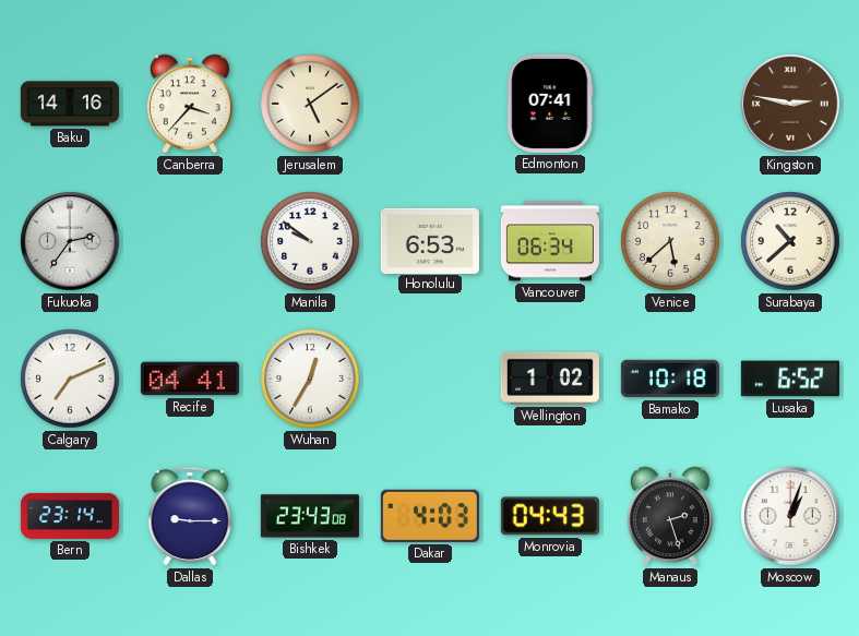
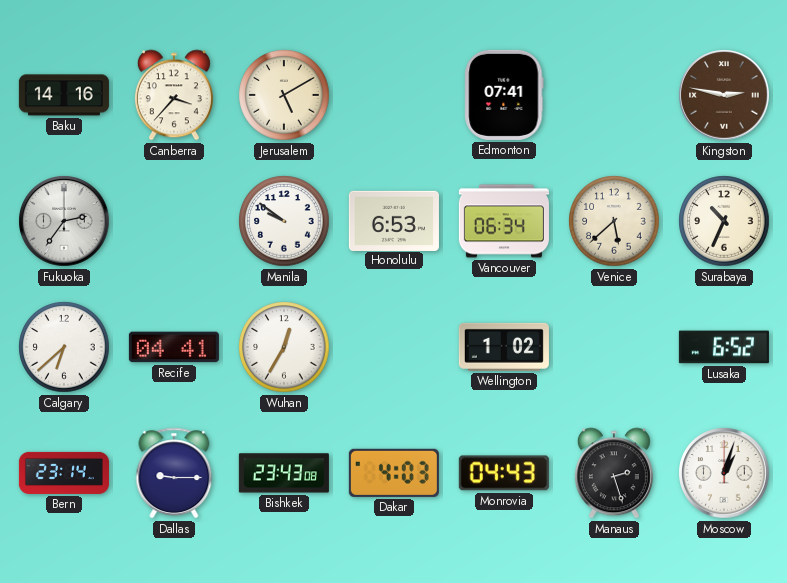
Jerusalem: 5:09 -> 5:10
Surabaya: 10:38 -> 10:34
Calgary: 7:11 -> 6:38
Bamako: 10:18 -> none
